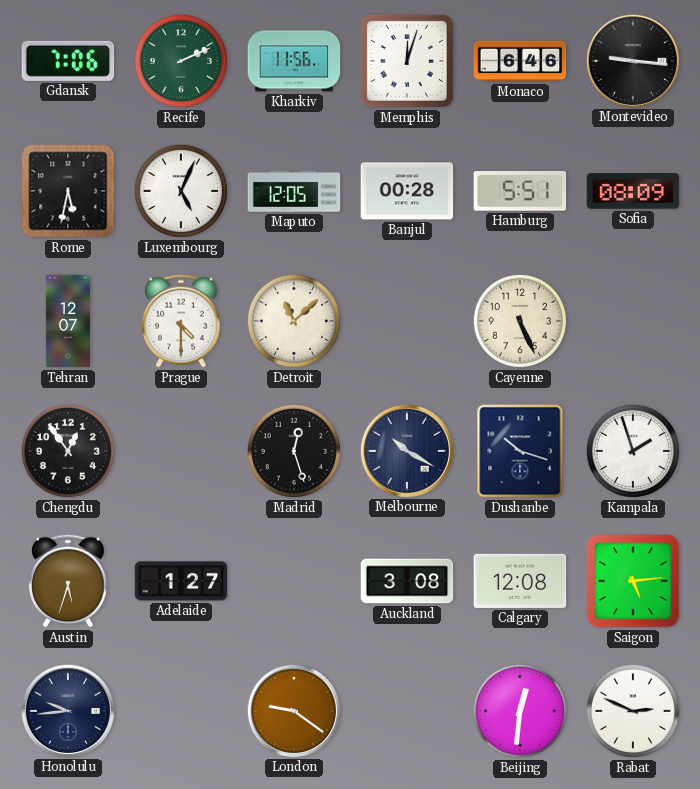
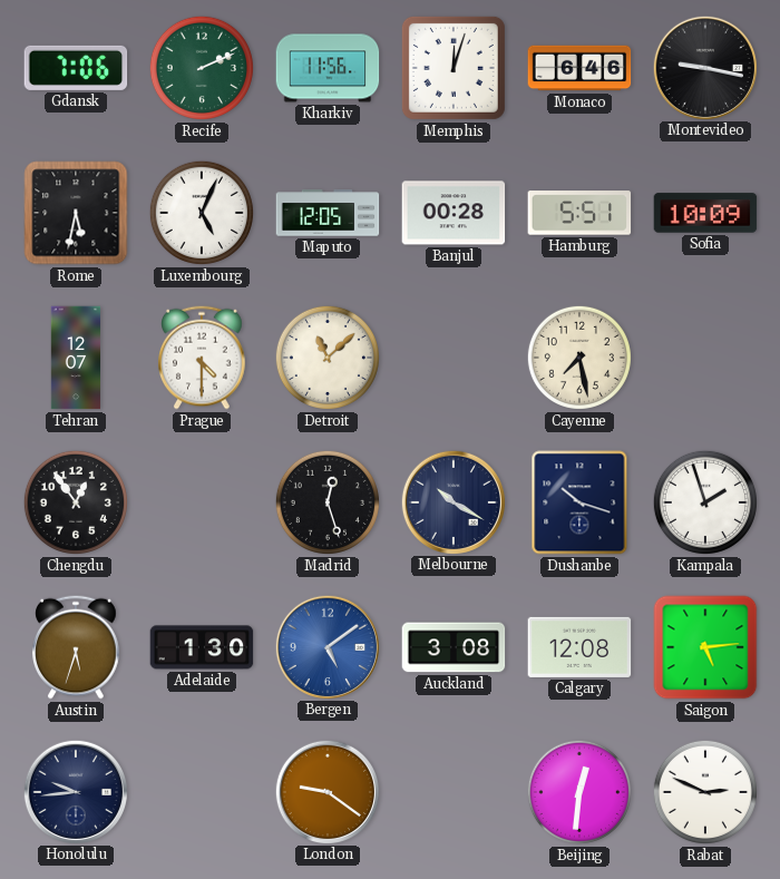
Montevideo: 9:16 -> 9:17
Sofia: 08:09 -> 10:09
Cayenne: 5:26 -> 7:28
Adelaide: 1:27 -> 1:30
Bergen: none -> 5:09
